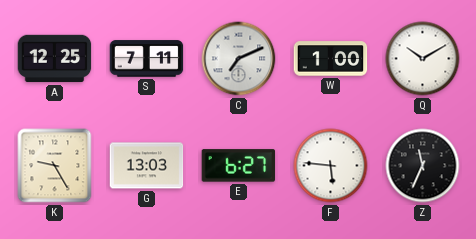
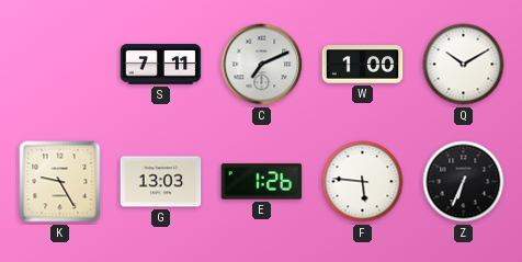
A: 12:25 -> none
E: 6:27 -> 1:26
Z: 11:34 -> 6:34
